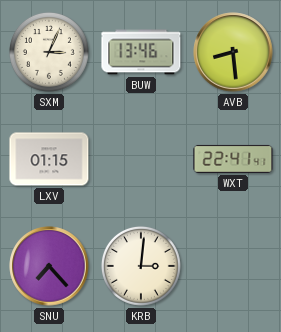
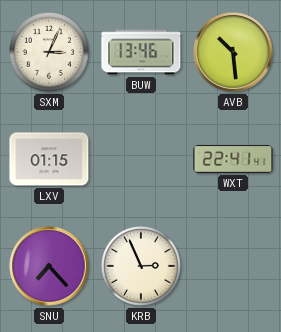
AVB: 8:29 -> 10:29
KRB: 3:01 -> 2:56
